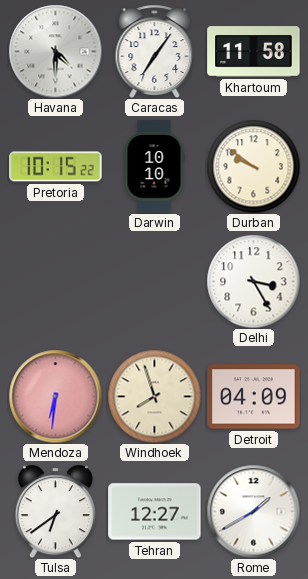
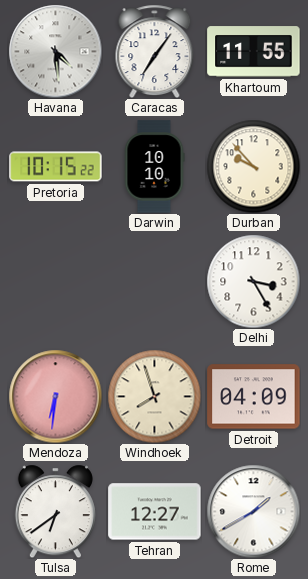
Havana: 4:30 -> 4:29
Khartoum: 11:58 -> 11:55
Durban: 9:51 -> 9:53
